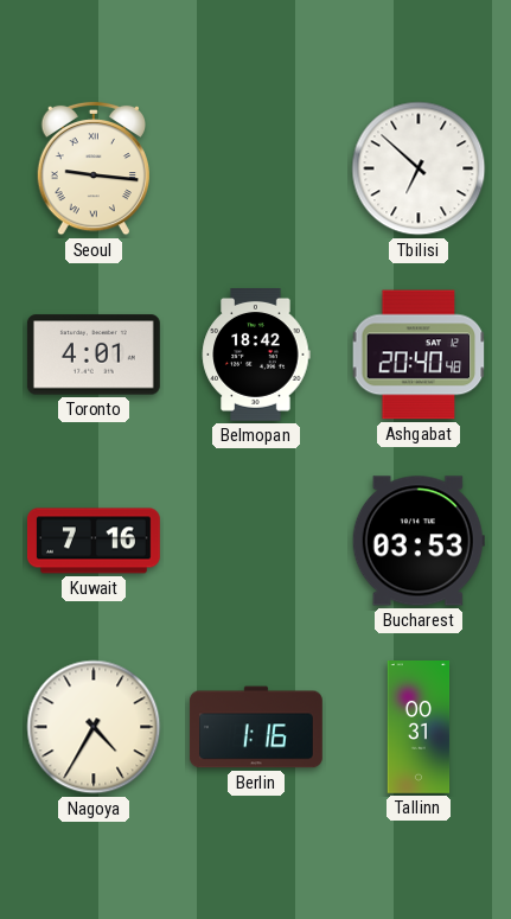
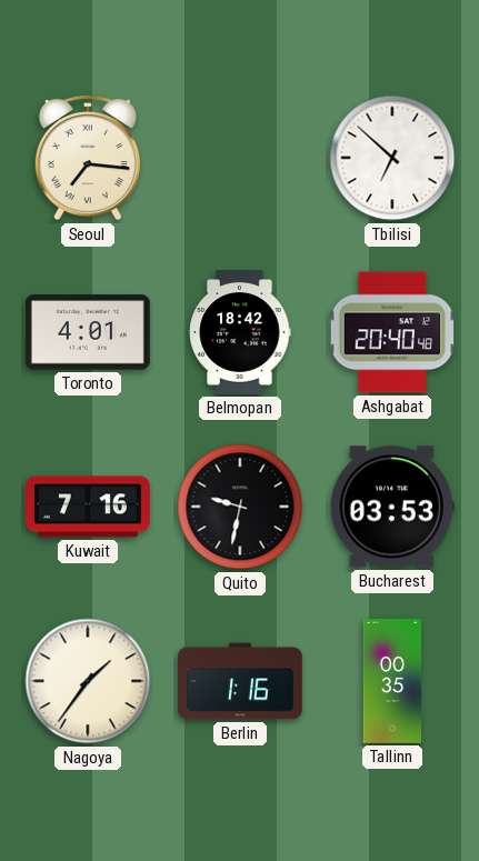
Seoul: 9:16 -> 7:16
Quito: none -> 9:32
Nagoya: 4:35 -> 1:36
Tallinn: 00:31 -> 00:35
